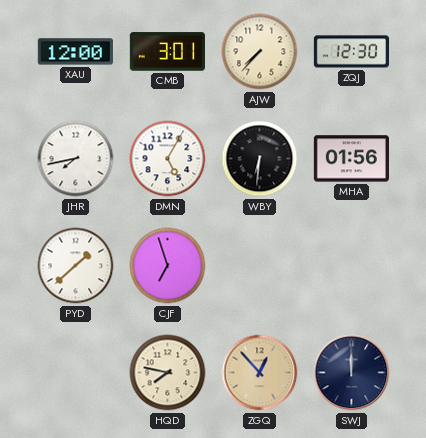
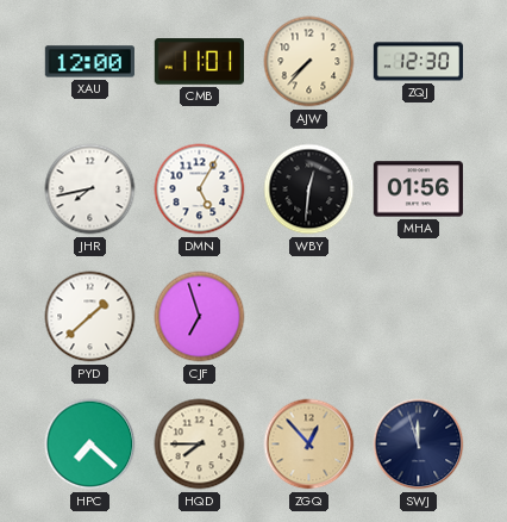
CMB: 3:01 -> 11:01
WBY: 6:31 -> 12:31
HPC: none -> 7:22
HQD: 7:47 -> 7:45
SWJ: 12:00 -> 11:57
